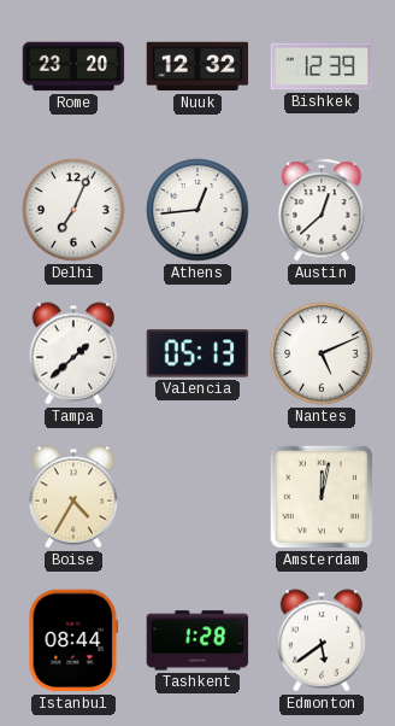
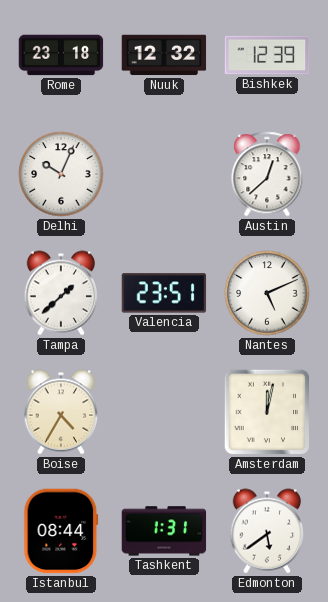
Rome: 23:20 -> 23:18
Delhi: 7:04 -> 10:04
Athens: 12:44 -> none
Valencia: 05:13 -> 23:51
Tashkent: 1:28 -> 1:31
